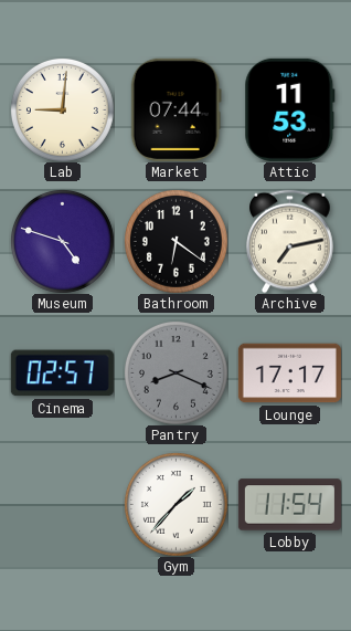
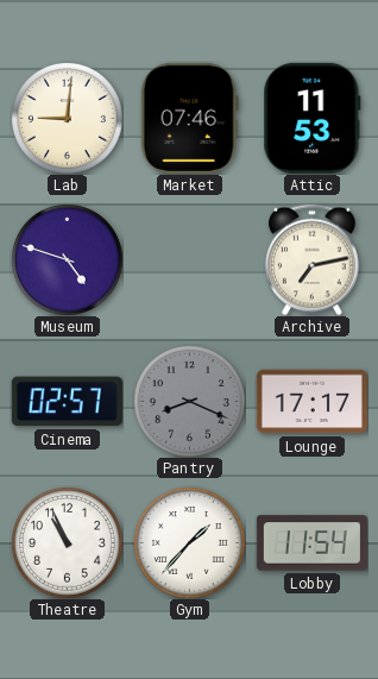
Market: 07:44 -> 07:46
Bathroom: 6:21 -> none
Theatre: none -> 10:56
